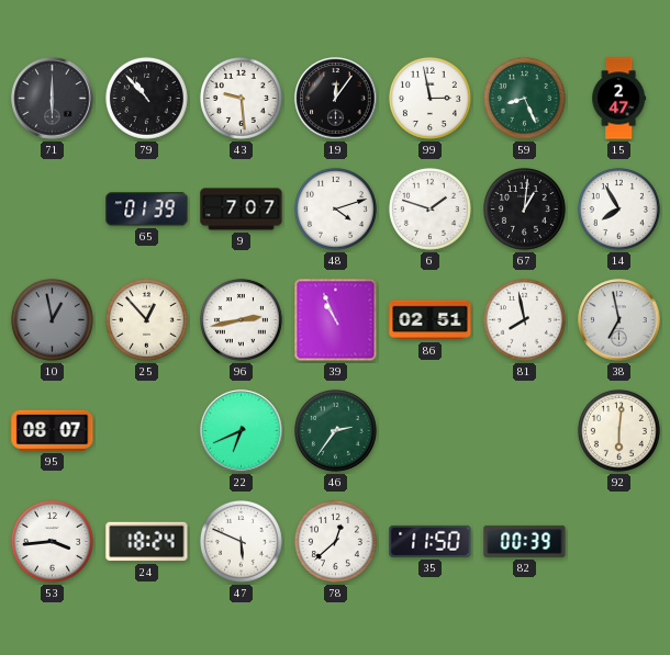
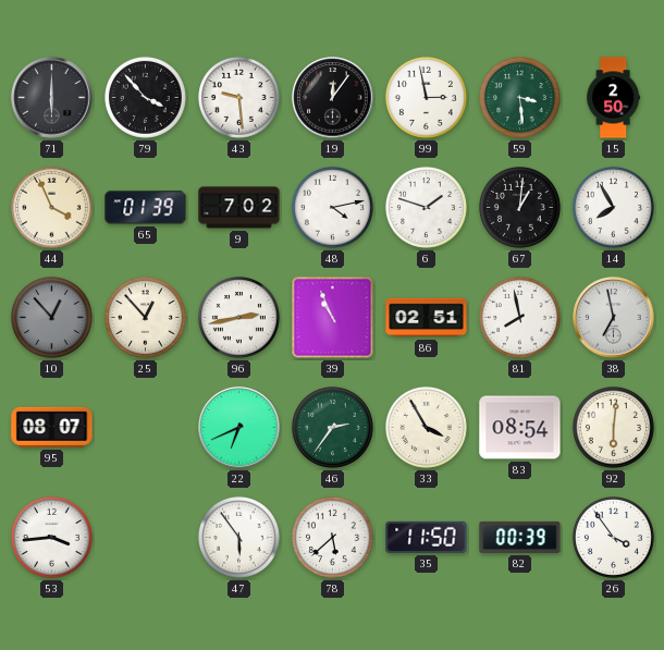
79: 10:53 -> 3:53
59: 8:26 -> 3:29
15: 2:47 -> 2:50
44: none -> 3:56
9: 7:07 -> 7:02
48: 4:12 -> 4:13
10: 12:58 -> 12:53
33: none -> 3:55
83: none -> 08:54
24: 18:24 -> none
47: 5:49 -> 5:54
78: 12:38 -> 5:38
26: none -> 3:54
